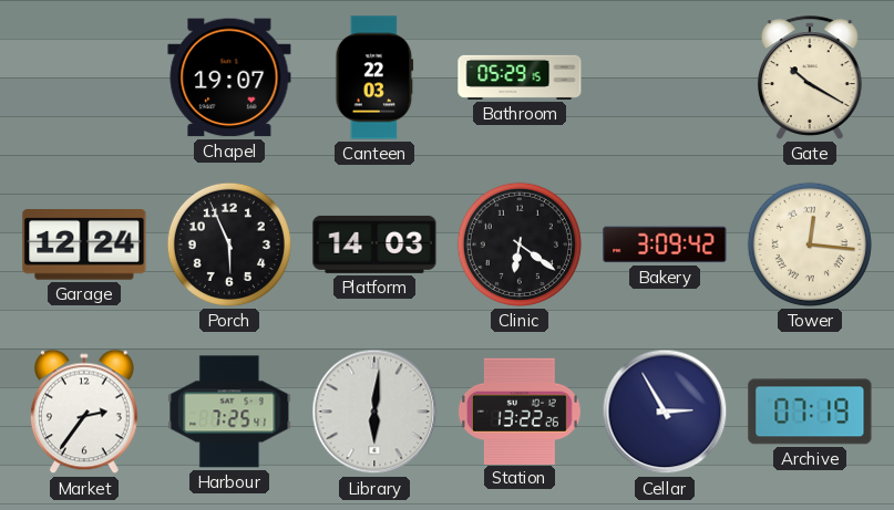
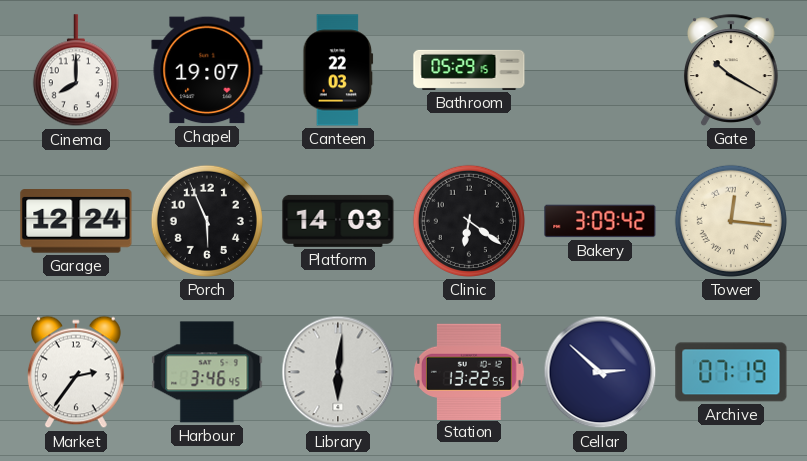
Cinema: none -> 8:00
Harbour: 7:25 -> 3:46
Station: 13:22:26 -> 13:22:55
Cellar: 2:55 -> 2:52
